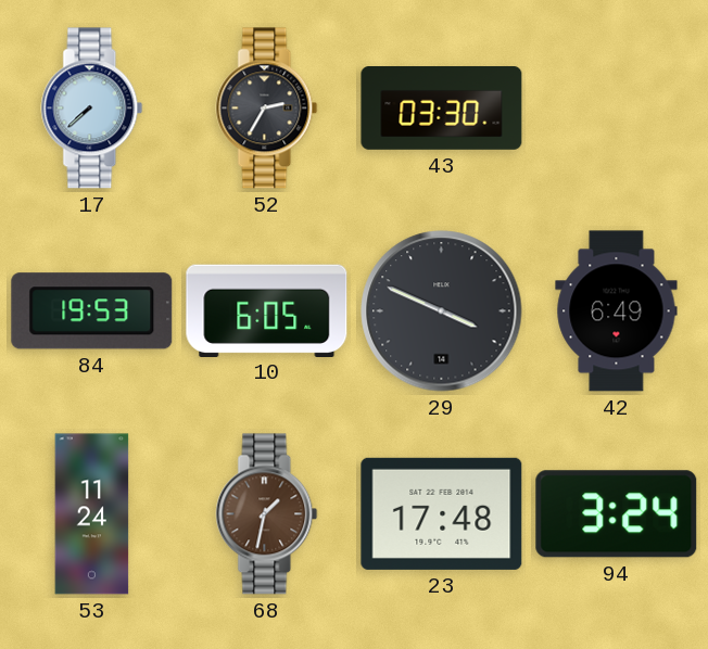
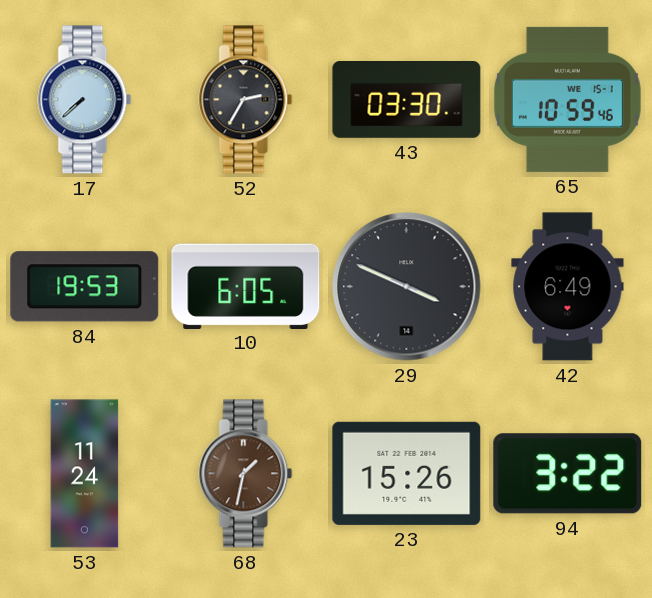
65: none -> 10:59
23: 17:48 -> 15:26
94: 3:24 -> 3:22
